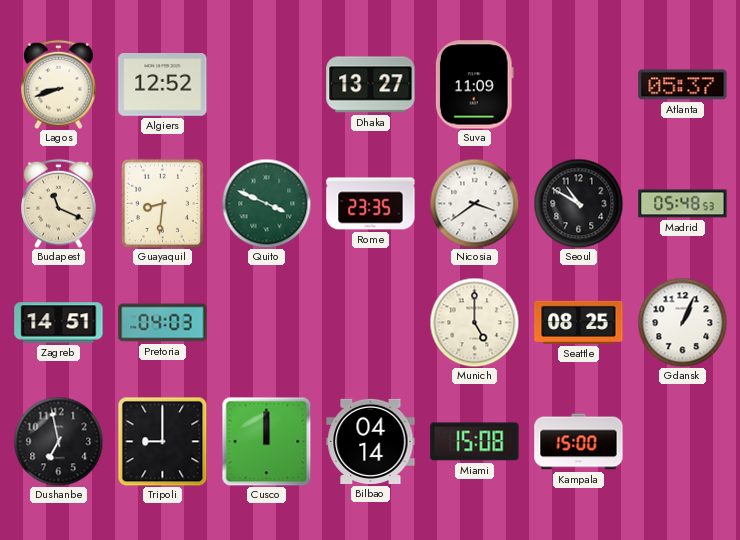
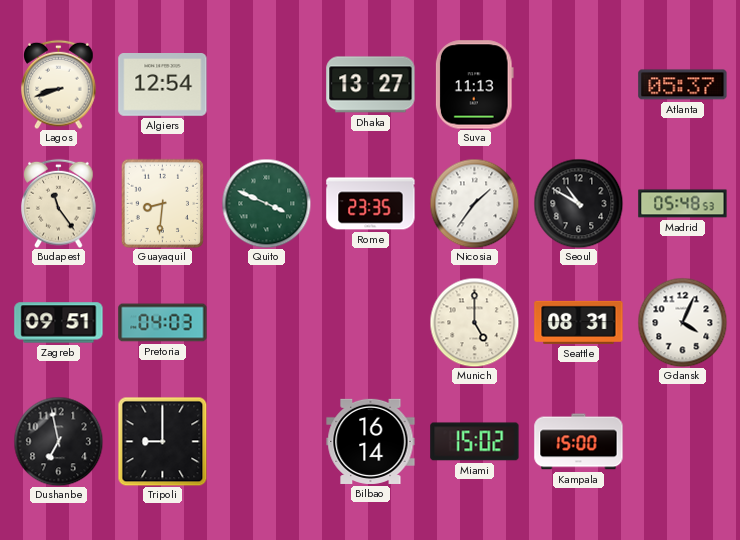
Algiers: 12:52 -> 12:54
Suva: 11:09 -> 11:13
Budapest: 11:19 -> 11:24
Nicosia: 3:39 -> 1:36
Zagreb: 14:51 -> 09:51
Seattle: 08:25 -> 08:31
Gdansk: 1:04 -> 4:04
Cusco: 12:00 -> none
Bilbao: 04:14 -> 16:14
Miami: 15:08 -> 15:02
